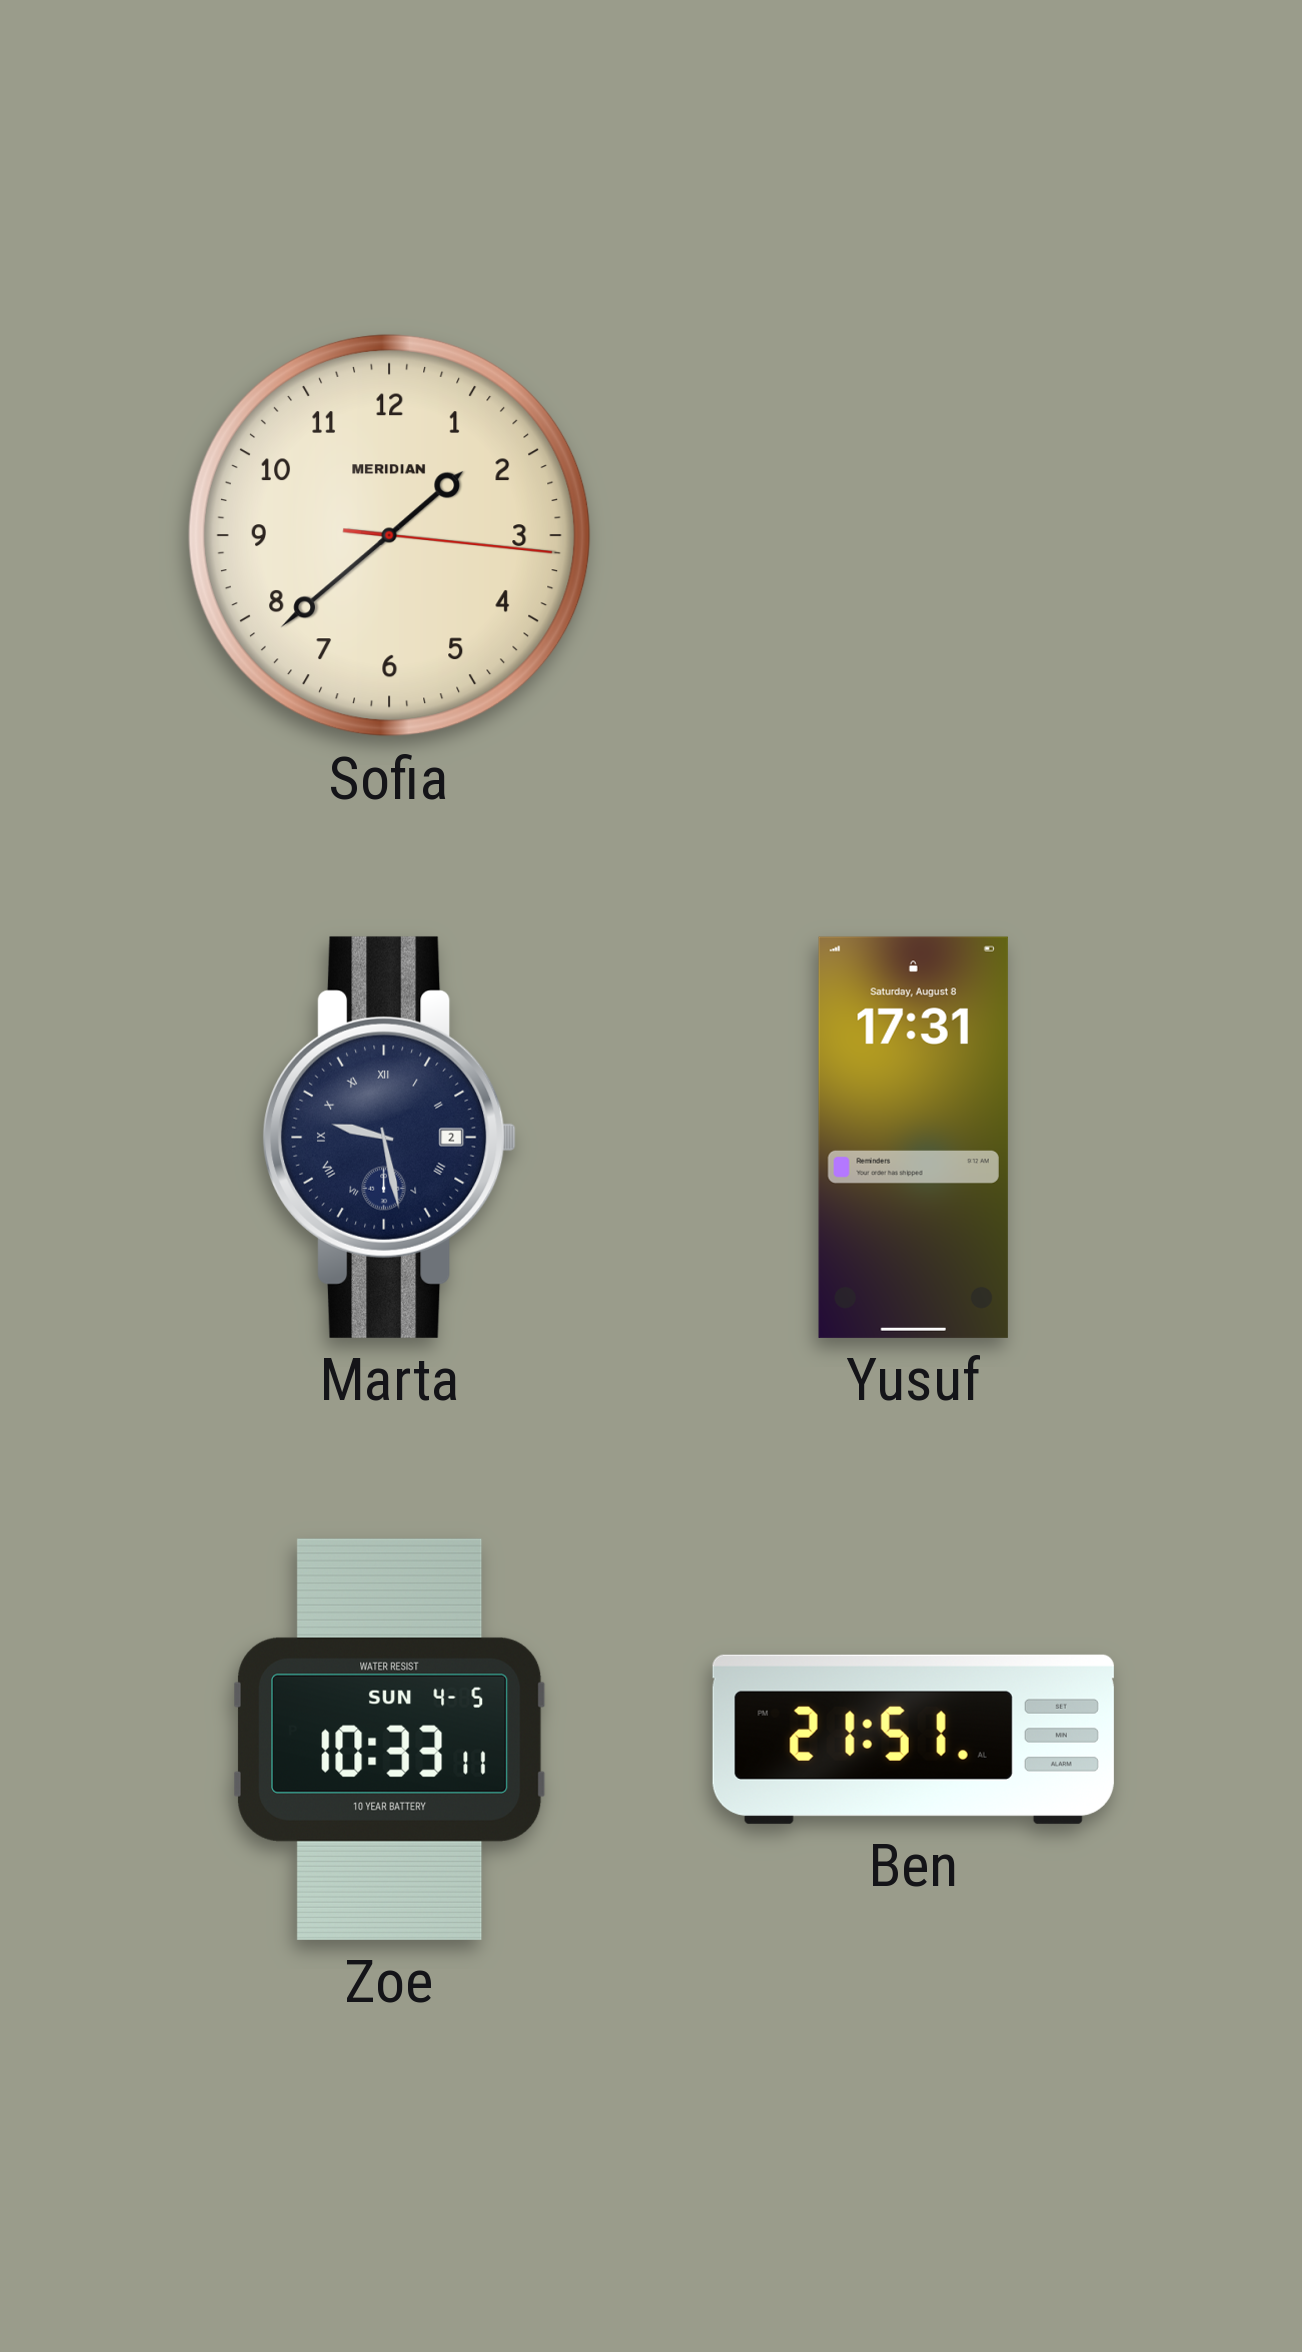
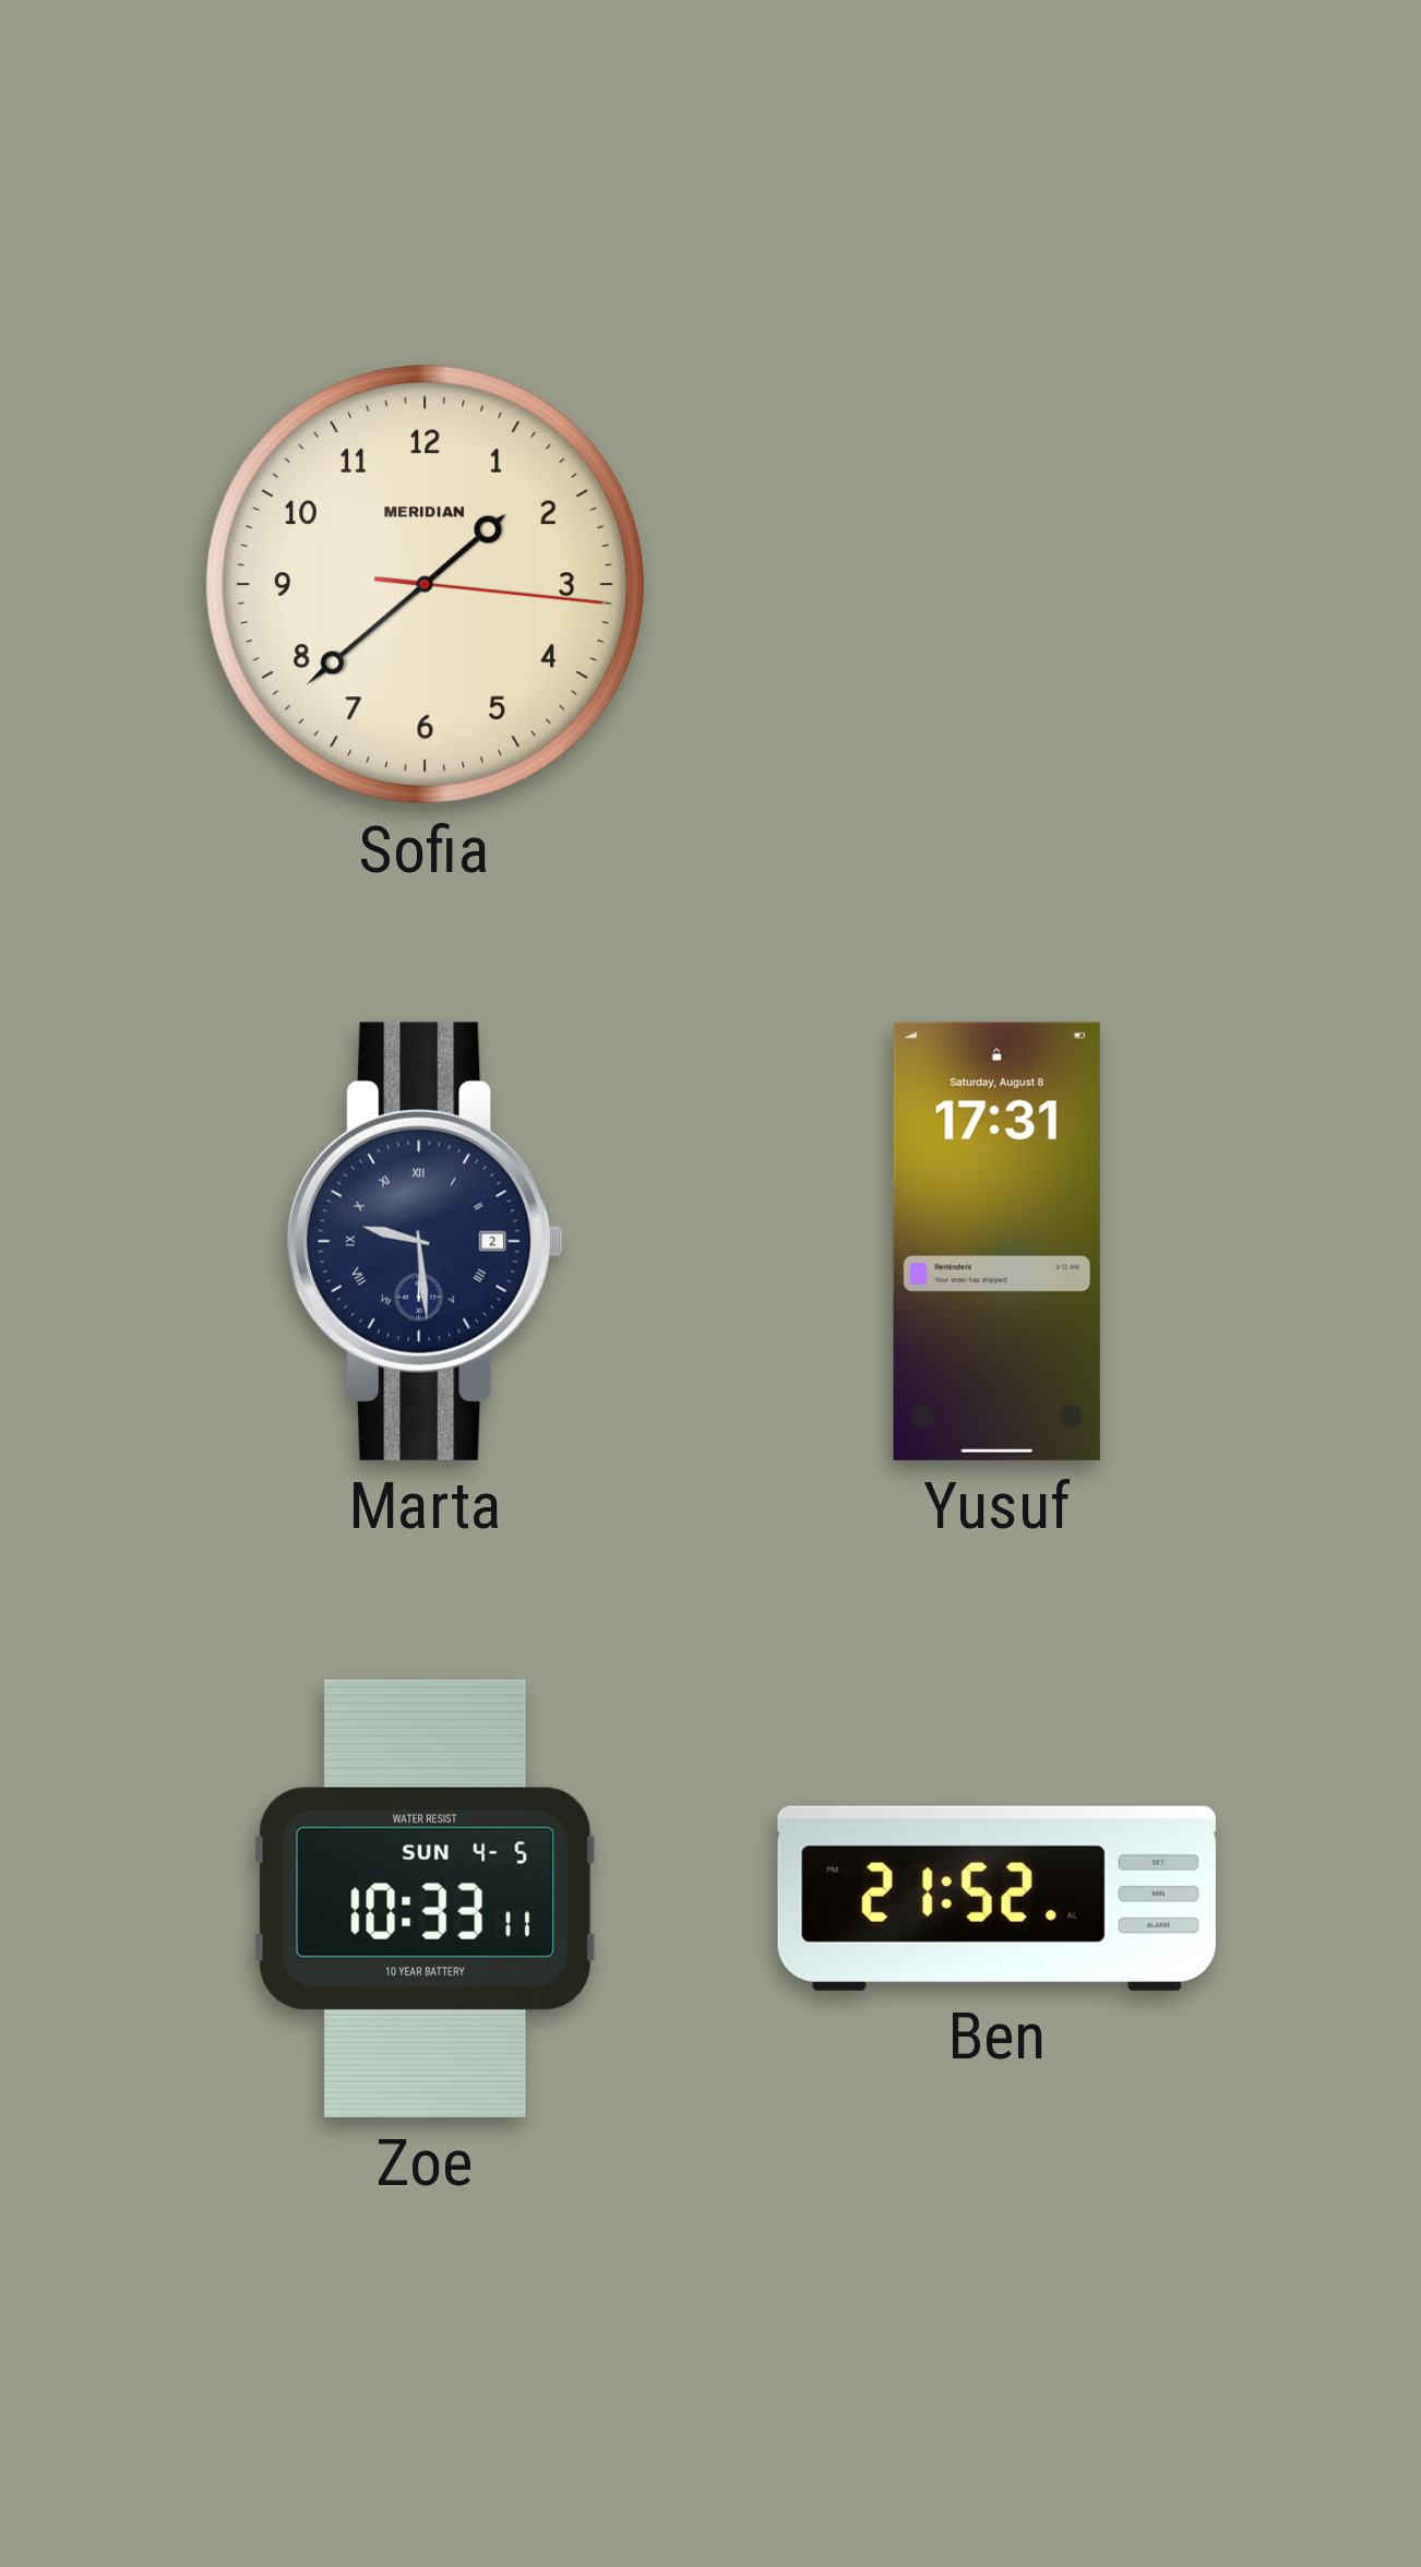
Marta: 9:28 -> 9:29
Ben: 21:51 -> 21:52
